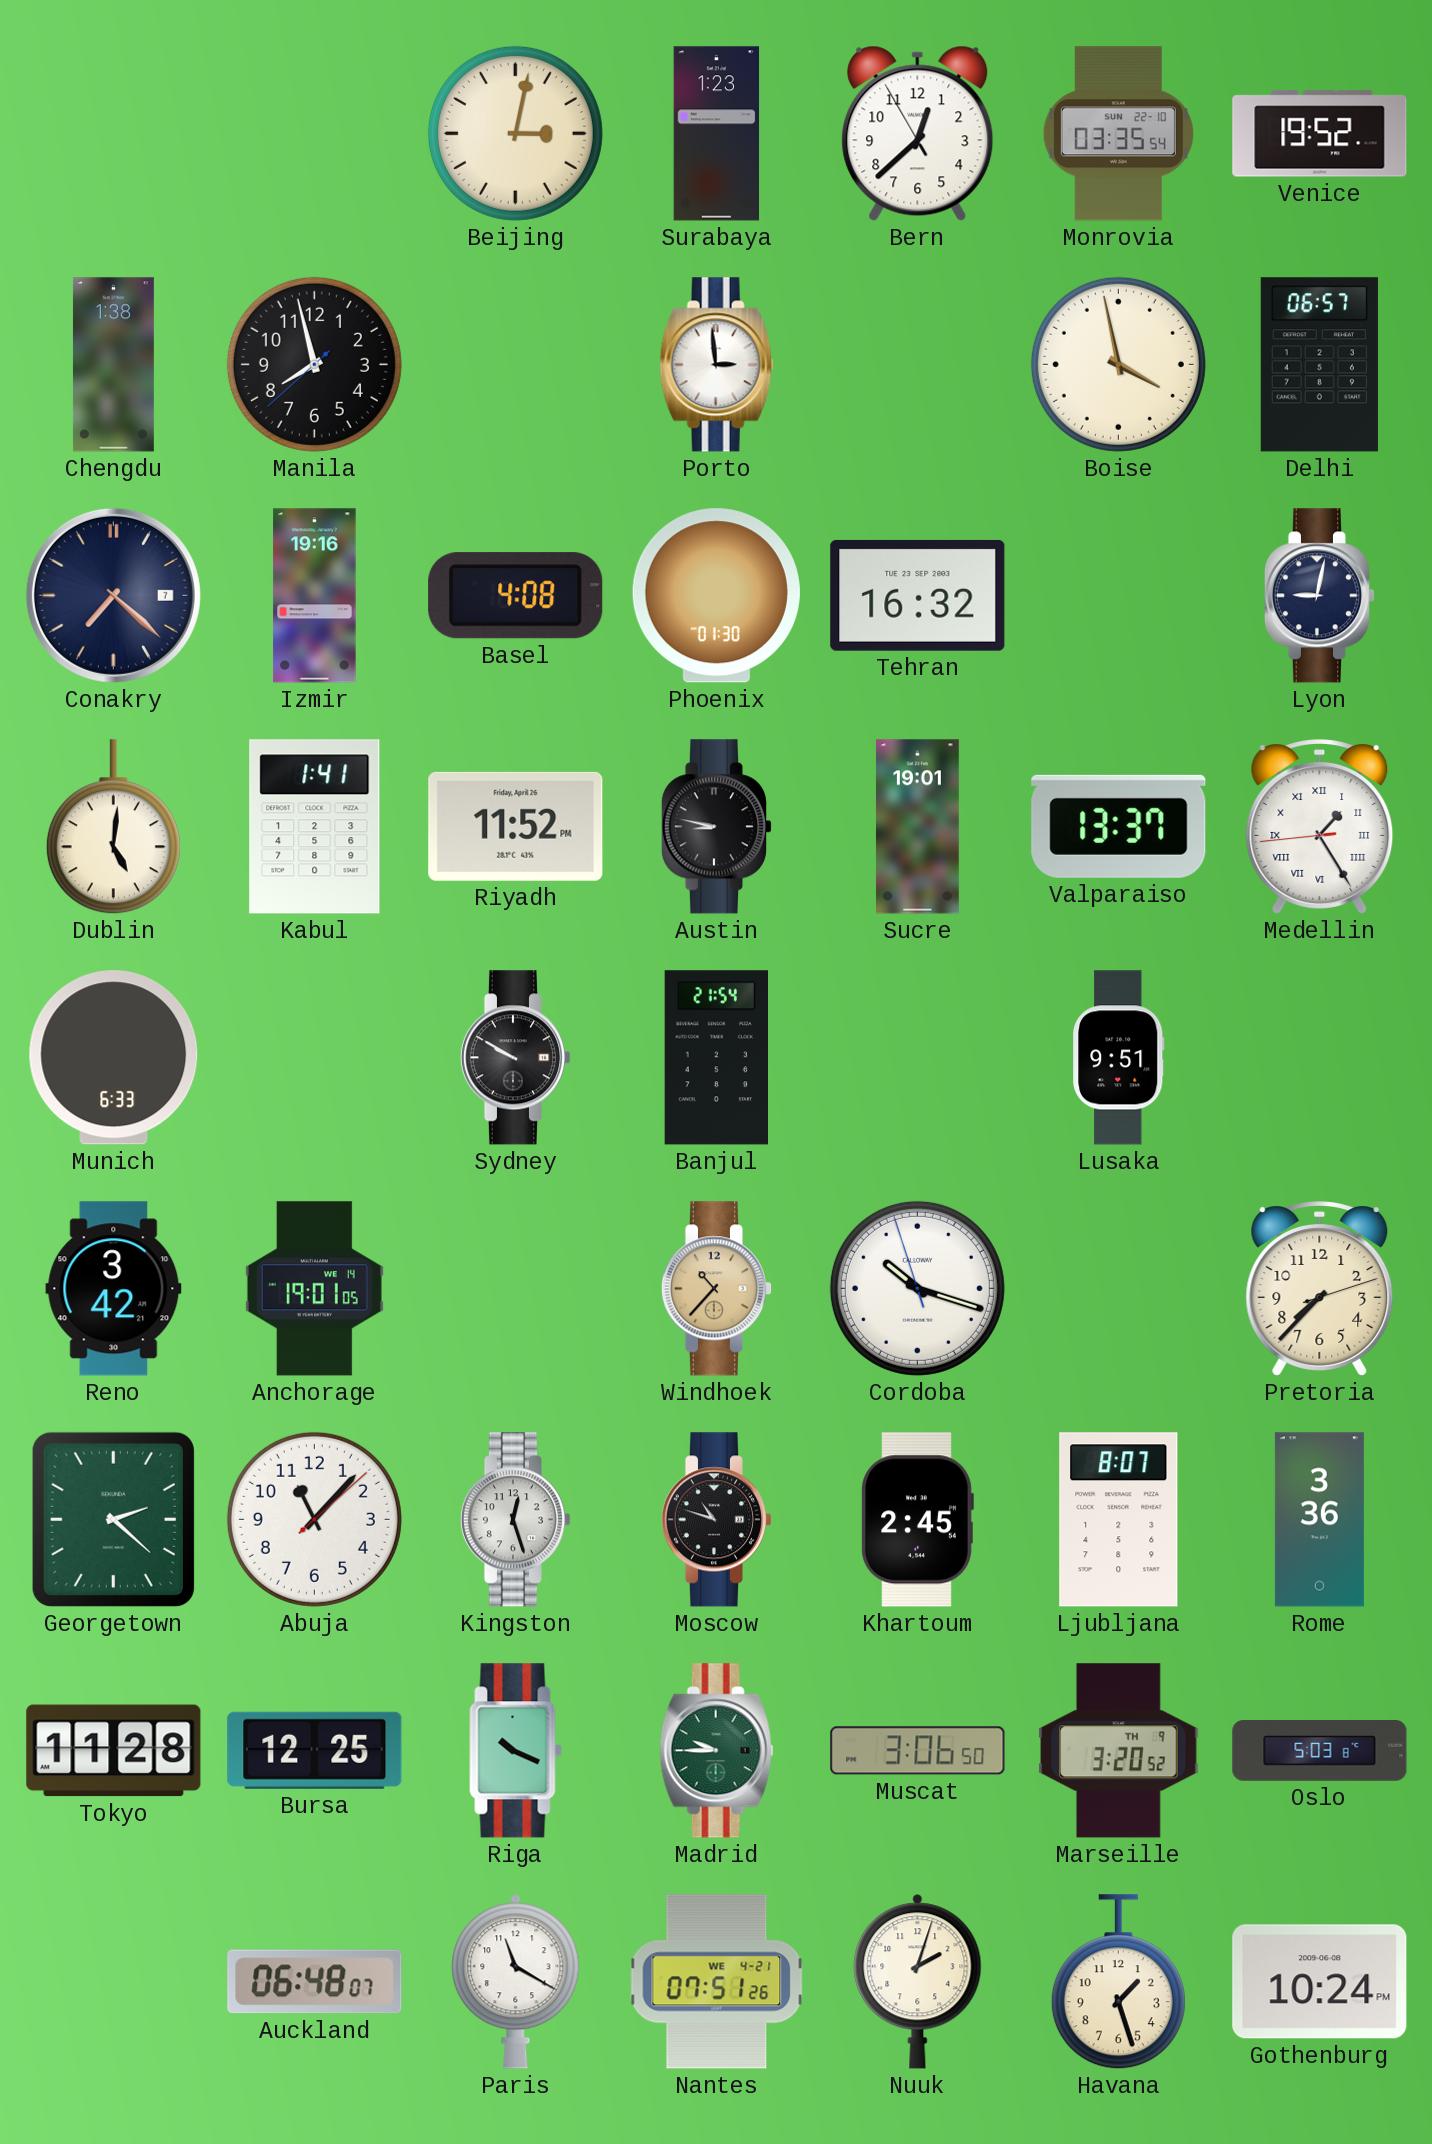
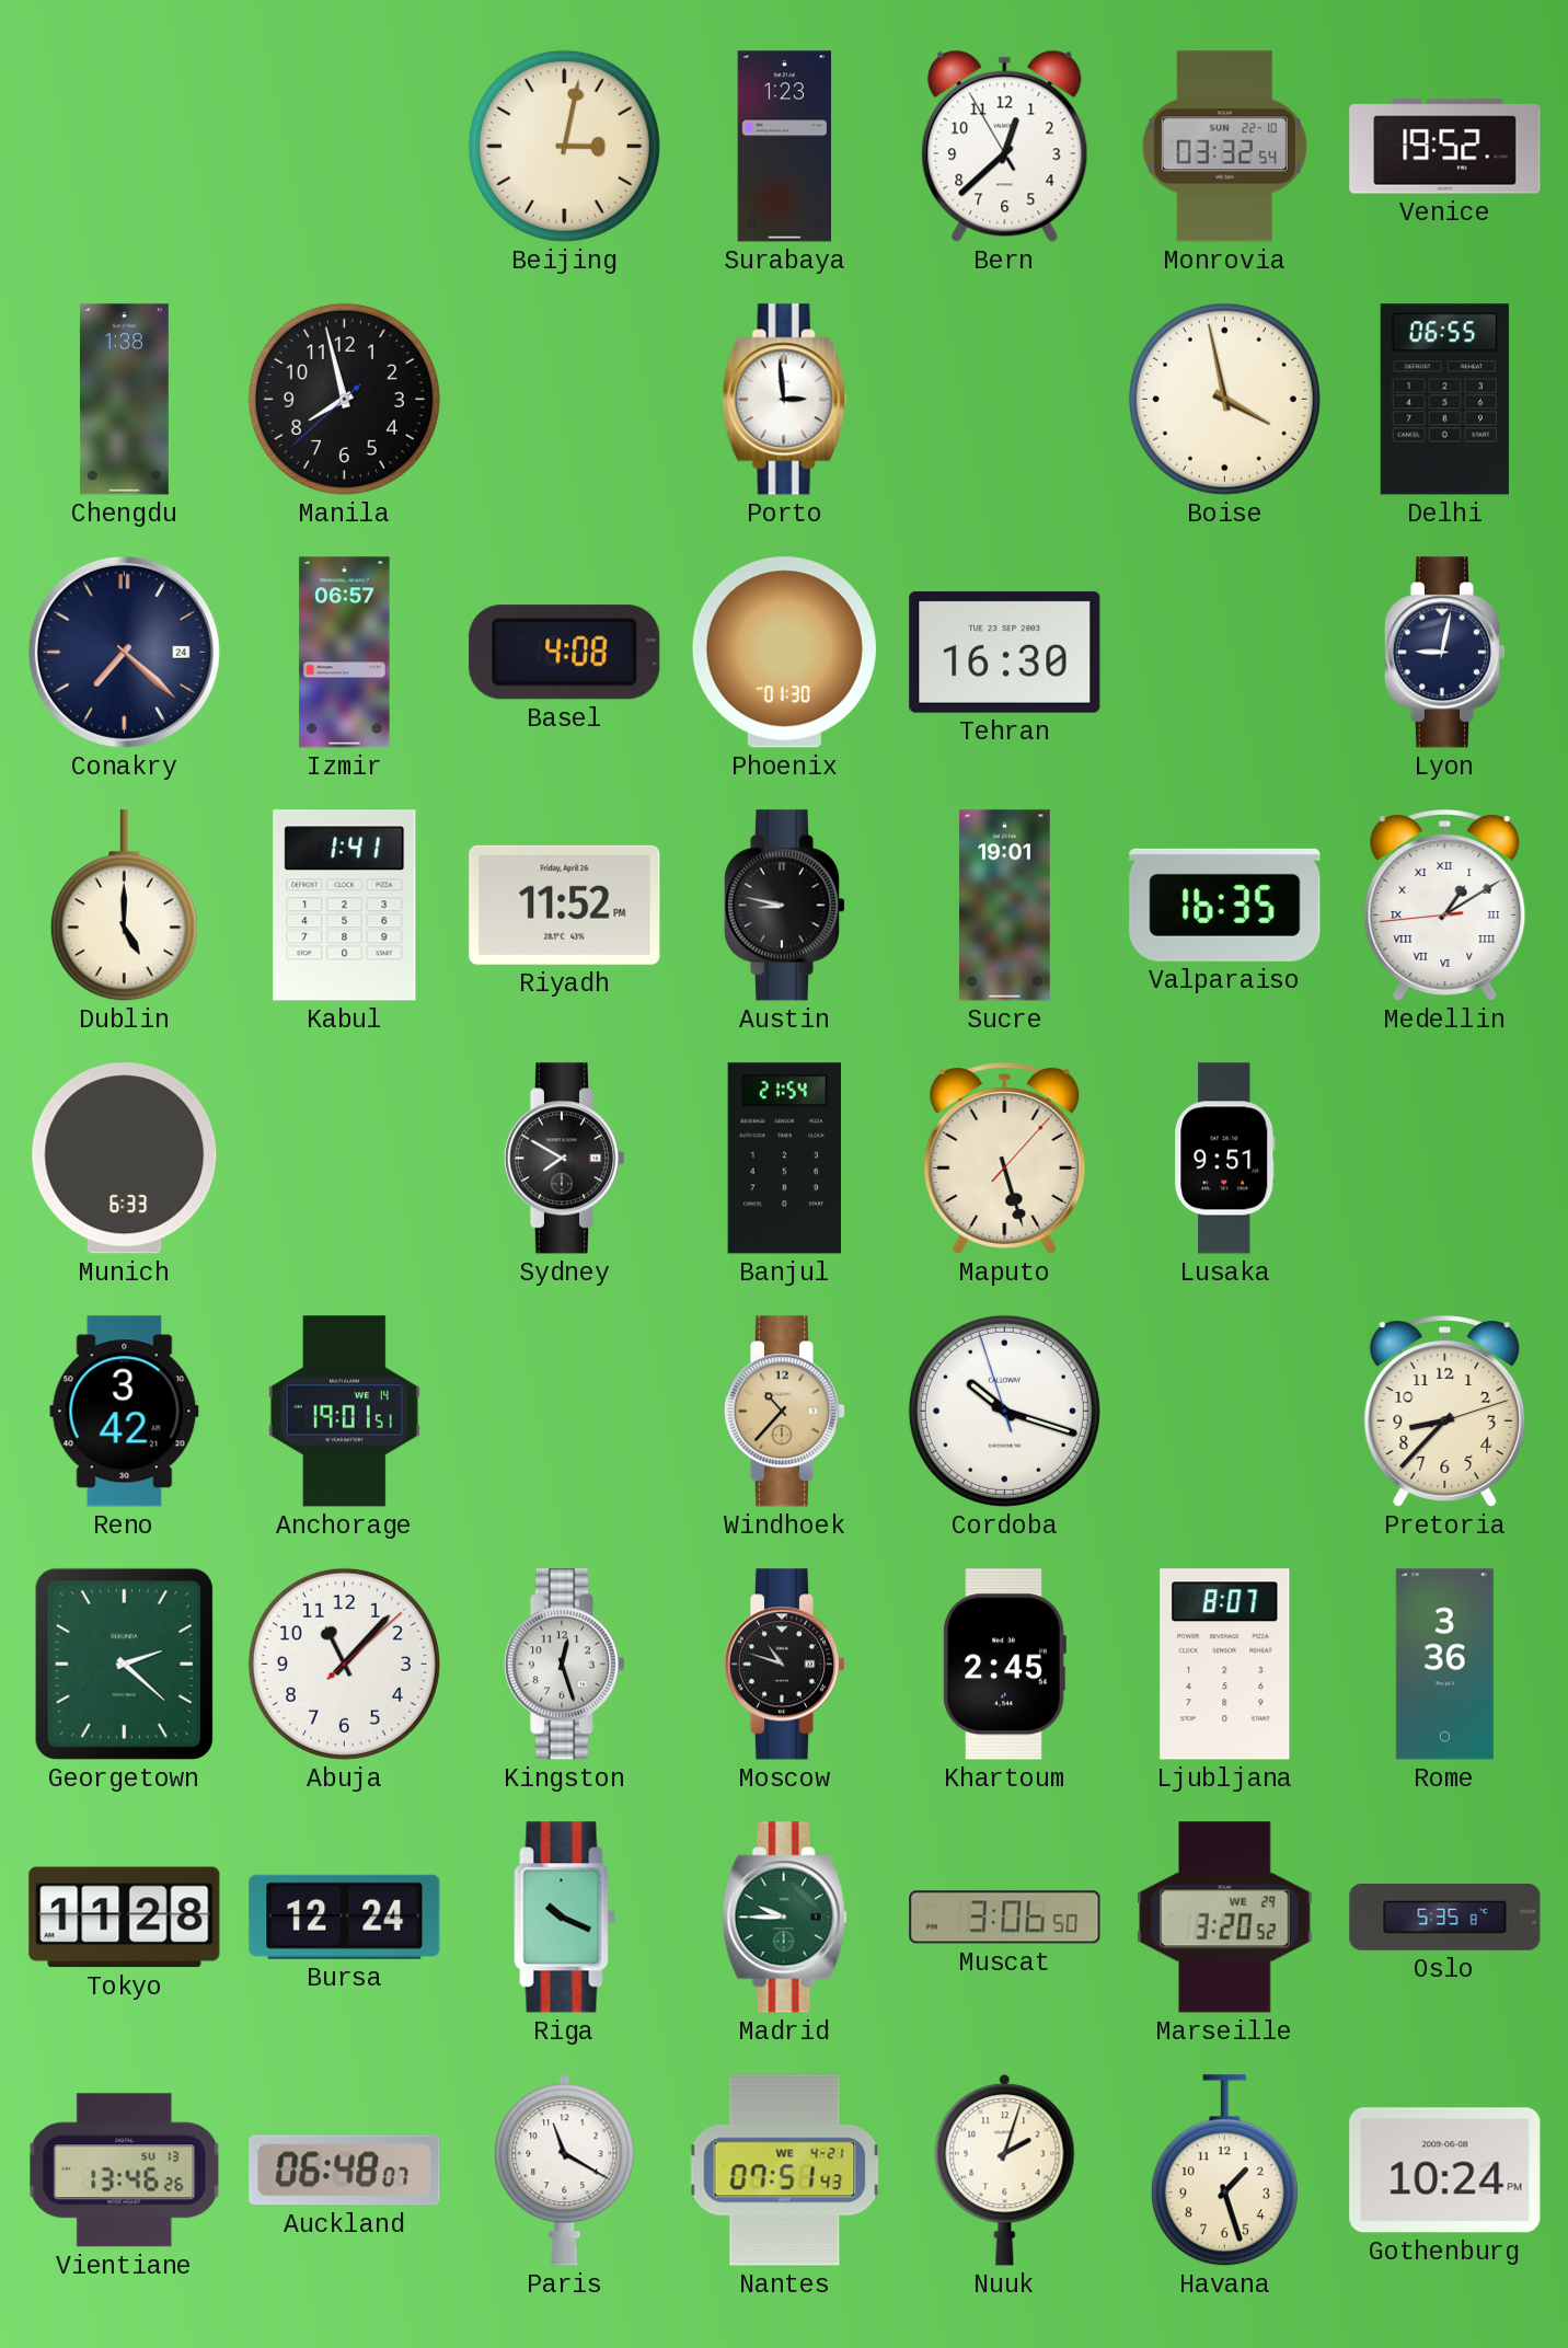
Monrovia: 03:35 -> 03:32
Delhi: 06:57 -> 06:55
Conakry date: 7 -> 24
Izmir: 19:16 -> 06:57
Tehran: 16:32 -> 16:30
Dublin: 5:01 -> 5:00
Valparaiso: 13:37 -> 16:35
Medellin: 1:24 -> 1:09
Sydney: 9:50 -> 7:50
Maputo: none -> 5:27
Anchorage: 19:01:05 -> 19:01:51
Pretoria: 7:37 -> 8:37
Bursa: 12:25 -> 12:24
Marseille date: TH 9 -> WE 29
Oslo: 5:03 -> 5:35
Vientiane: none -> 13:46
Nantes: 07:51:26 -> 07:51:43
